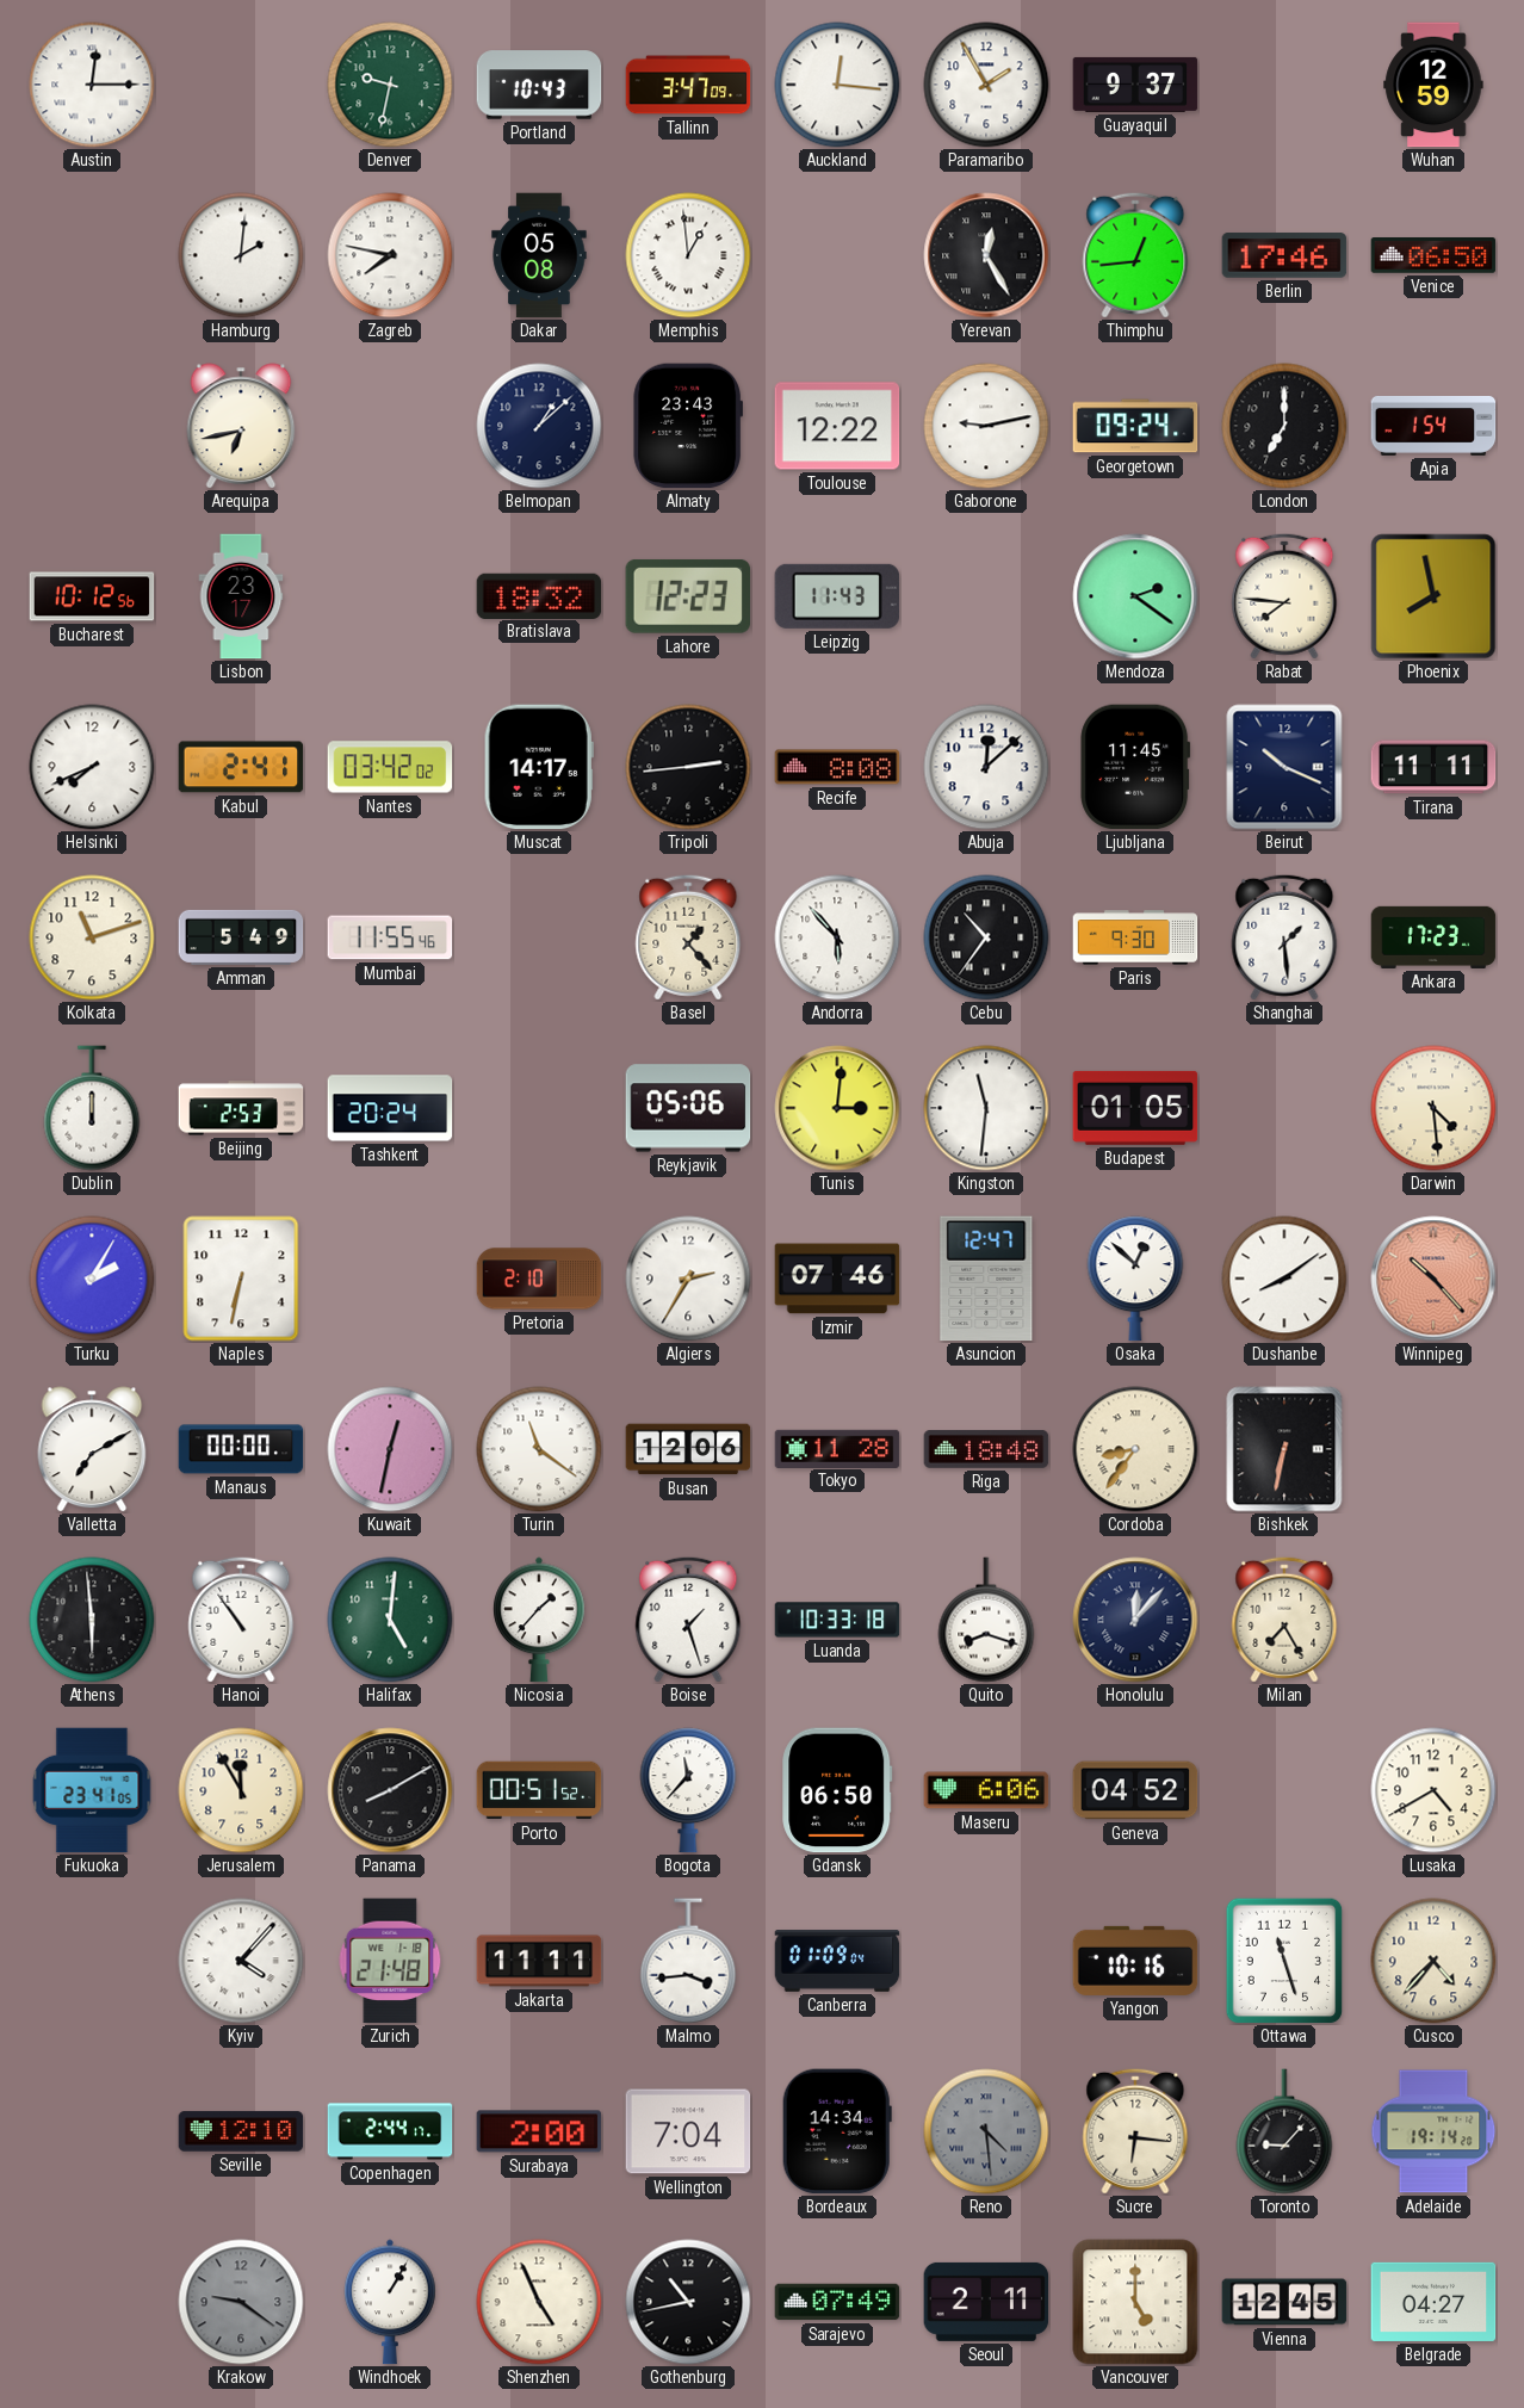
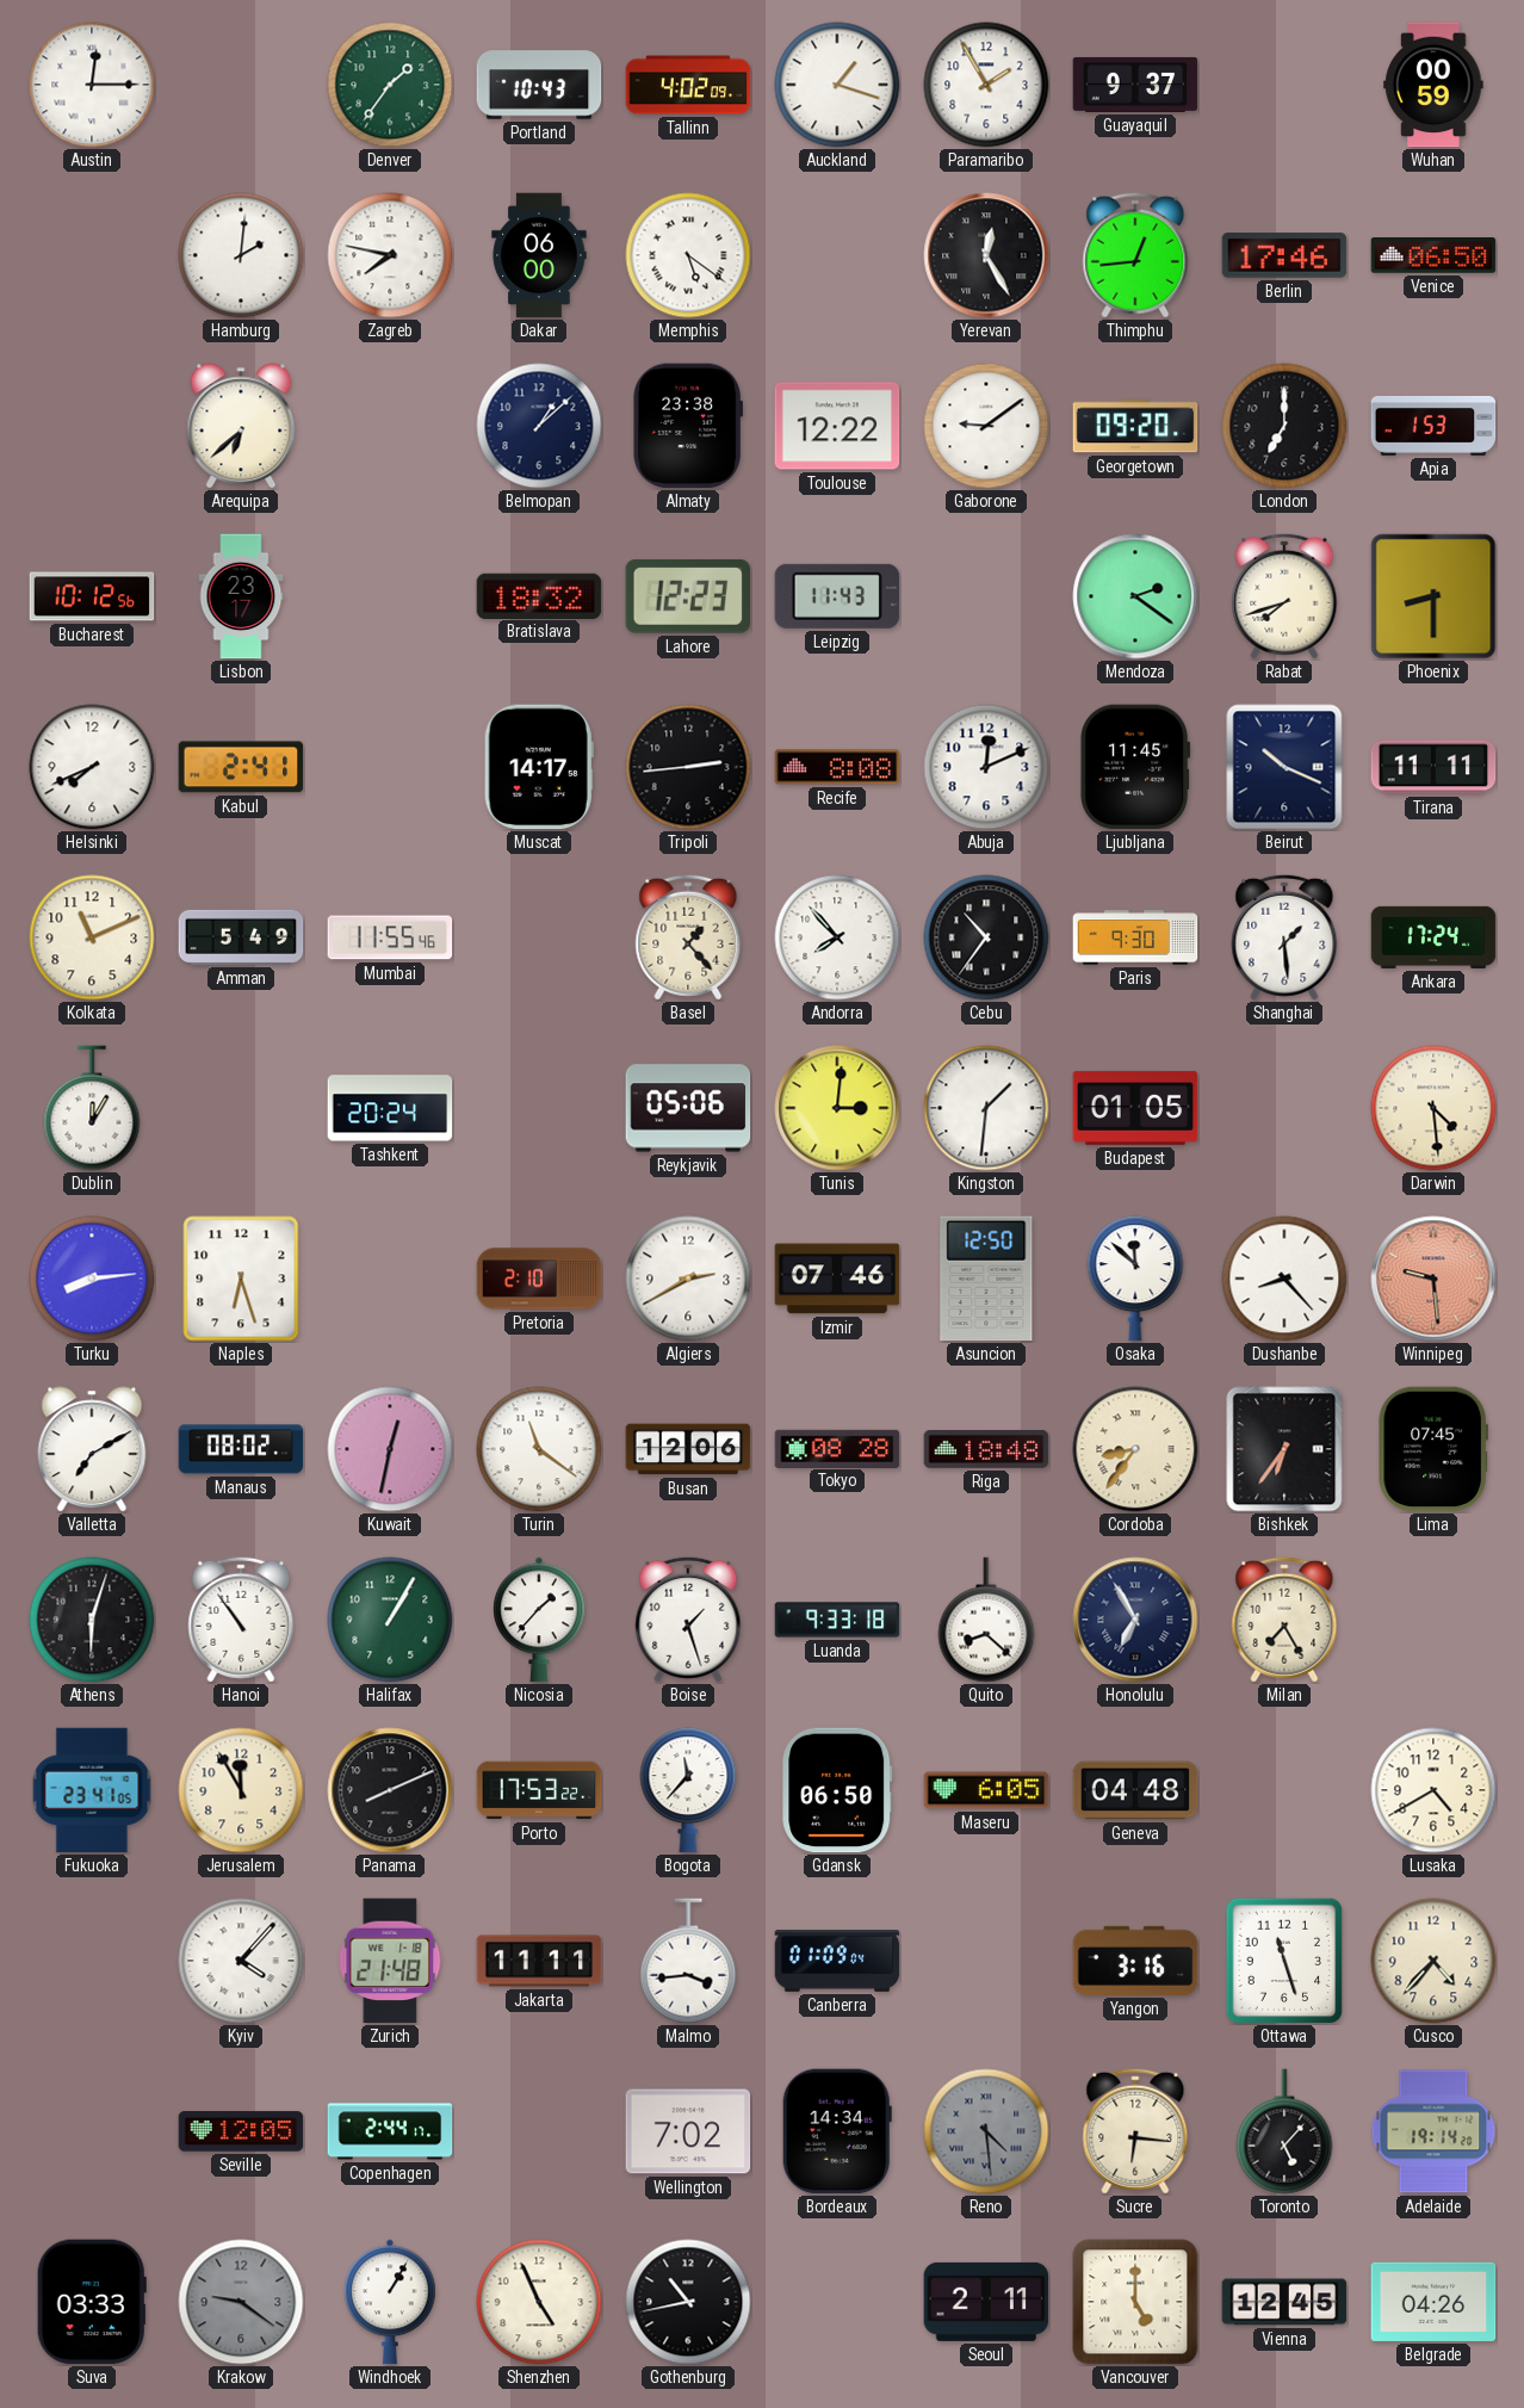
Denver: 9:32 -> 1:36
Tallinn: 3:47 -> 4:02
Auckland: 12:16 -> 1:18
Wuhan: 12:59 -> 00:59
Dakar: 05:08 -> 06:00
Memphis: 12:59 -> 5:21
Arequipa: 6:43 -> 6:38
Almaty: 23:43 -> 23:38
Gaborone: 9:13 -> 9:09
Georgetown: 09:24 -> 09:20
Apia: 1:54 -> 1:53
Rabat: 7:46 -> 7:42
Phoenix: 7:58 -> 8:30
Nantes: 03:42 -> none
Abuja: 12:08 -> 12:11
Kolkata: 11:12 -> 11:11
Andorra: 5:53 -> 7:53
Ankara: 17:23 -> 17:24
Dublin: 12:00 -> 12:05
Beijing: 2:53 -> none
Kingston: 11:31 -> 1:31
Turku: 2:05 -> 8:14
Naples: 6:32 -> 6:27
Algiers: 2:35 -> 2:40
Asuncion: 12:47 -> 12:50
Osaka: 12:52 -> 11:52
Dushanbe: 8:09 -> 8:23
Winnipeg: 10:23 -> 9:29
Manaus: 00:00 -> 08:02
Tokyo: 11:28 -> 08:28
Bishkek: 6:32 -> 6:36
Lima: none -> 07:45
Athens: 5:59 -> 6:03
Halifax: 5:01 -> 1:05
Luanda: 10:33 -> 9:33
Quito: 8:18 -> 8:22
Honolulu: 12:07 -> 6:55
Panama: 8:10 -> 8:11
Porto: 00:51 -> 17:53
Maseru: 6:06 -> 6:05
Geneva: 04:52 -> 04:48
Yangon: 10:16 -> 3:16
Seville: 12:10 -> 12:05
Surabaya: 2:00 -> none
Wellington: 7:04 -> 7:02
Toronto: 9:07 -> 5:07
Suva: none -> 03:33
Sarajevo: 07:49 -> none
Belgrade: 04:27 -> 04:26
